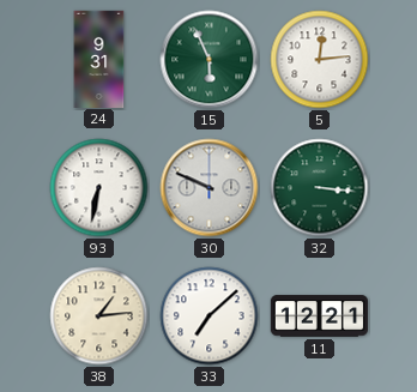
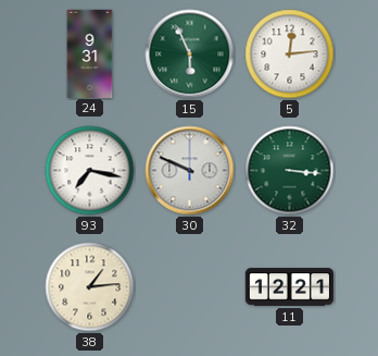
93: 6:32 -> 7:17
33: 7:08 -> none
